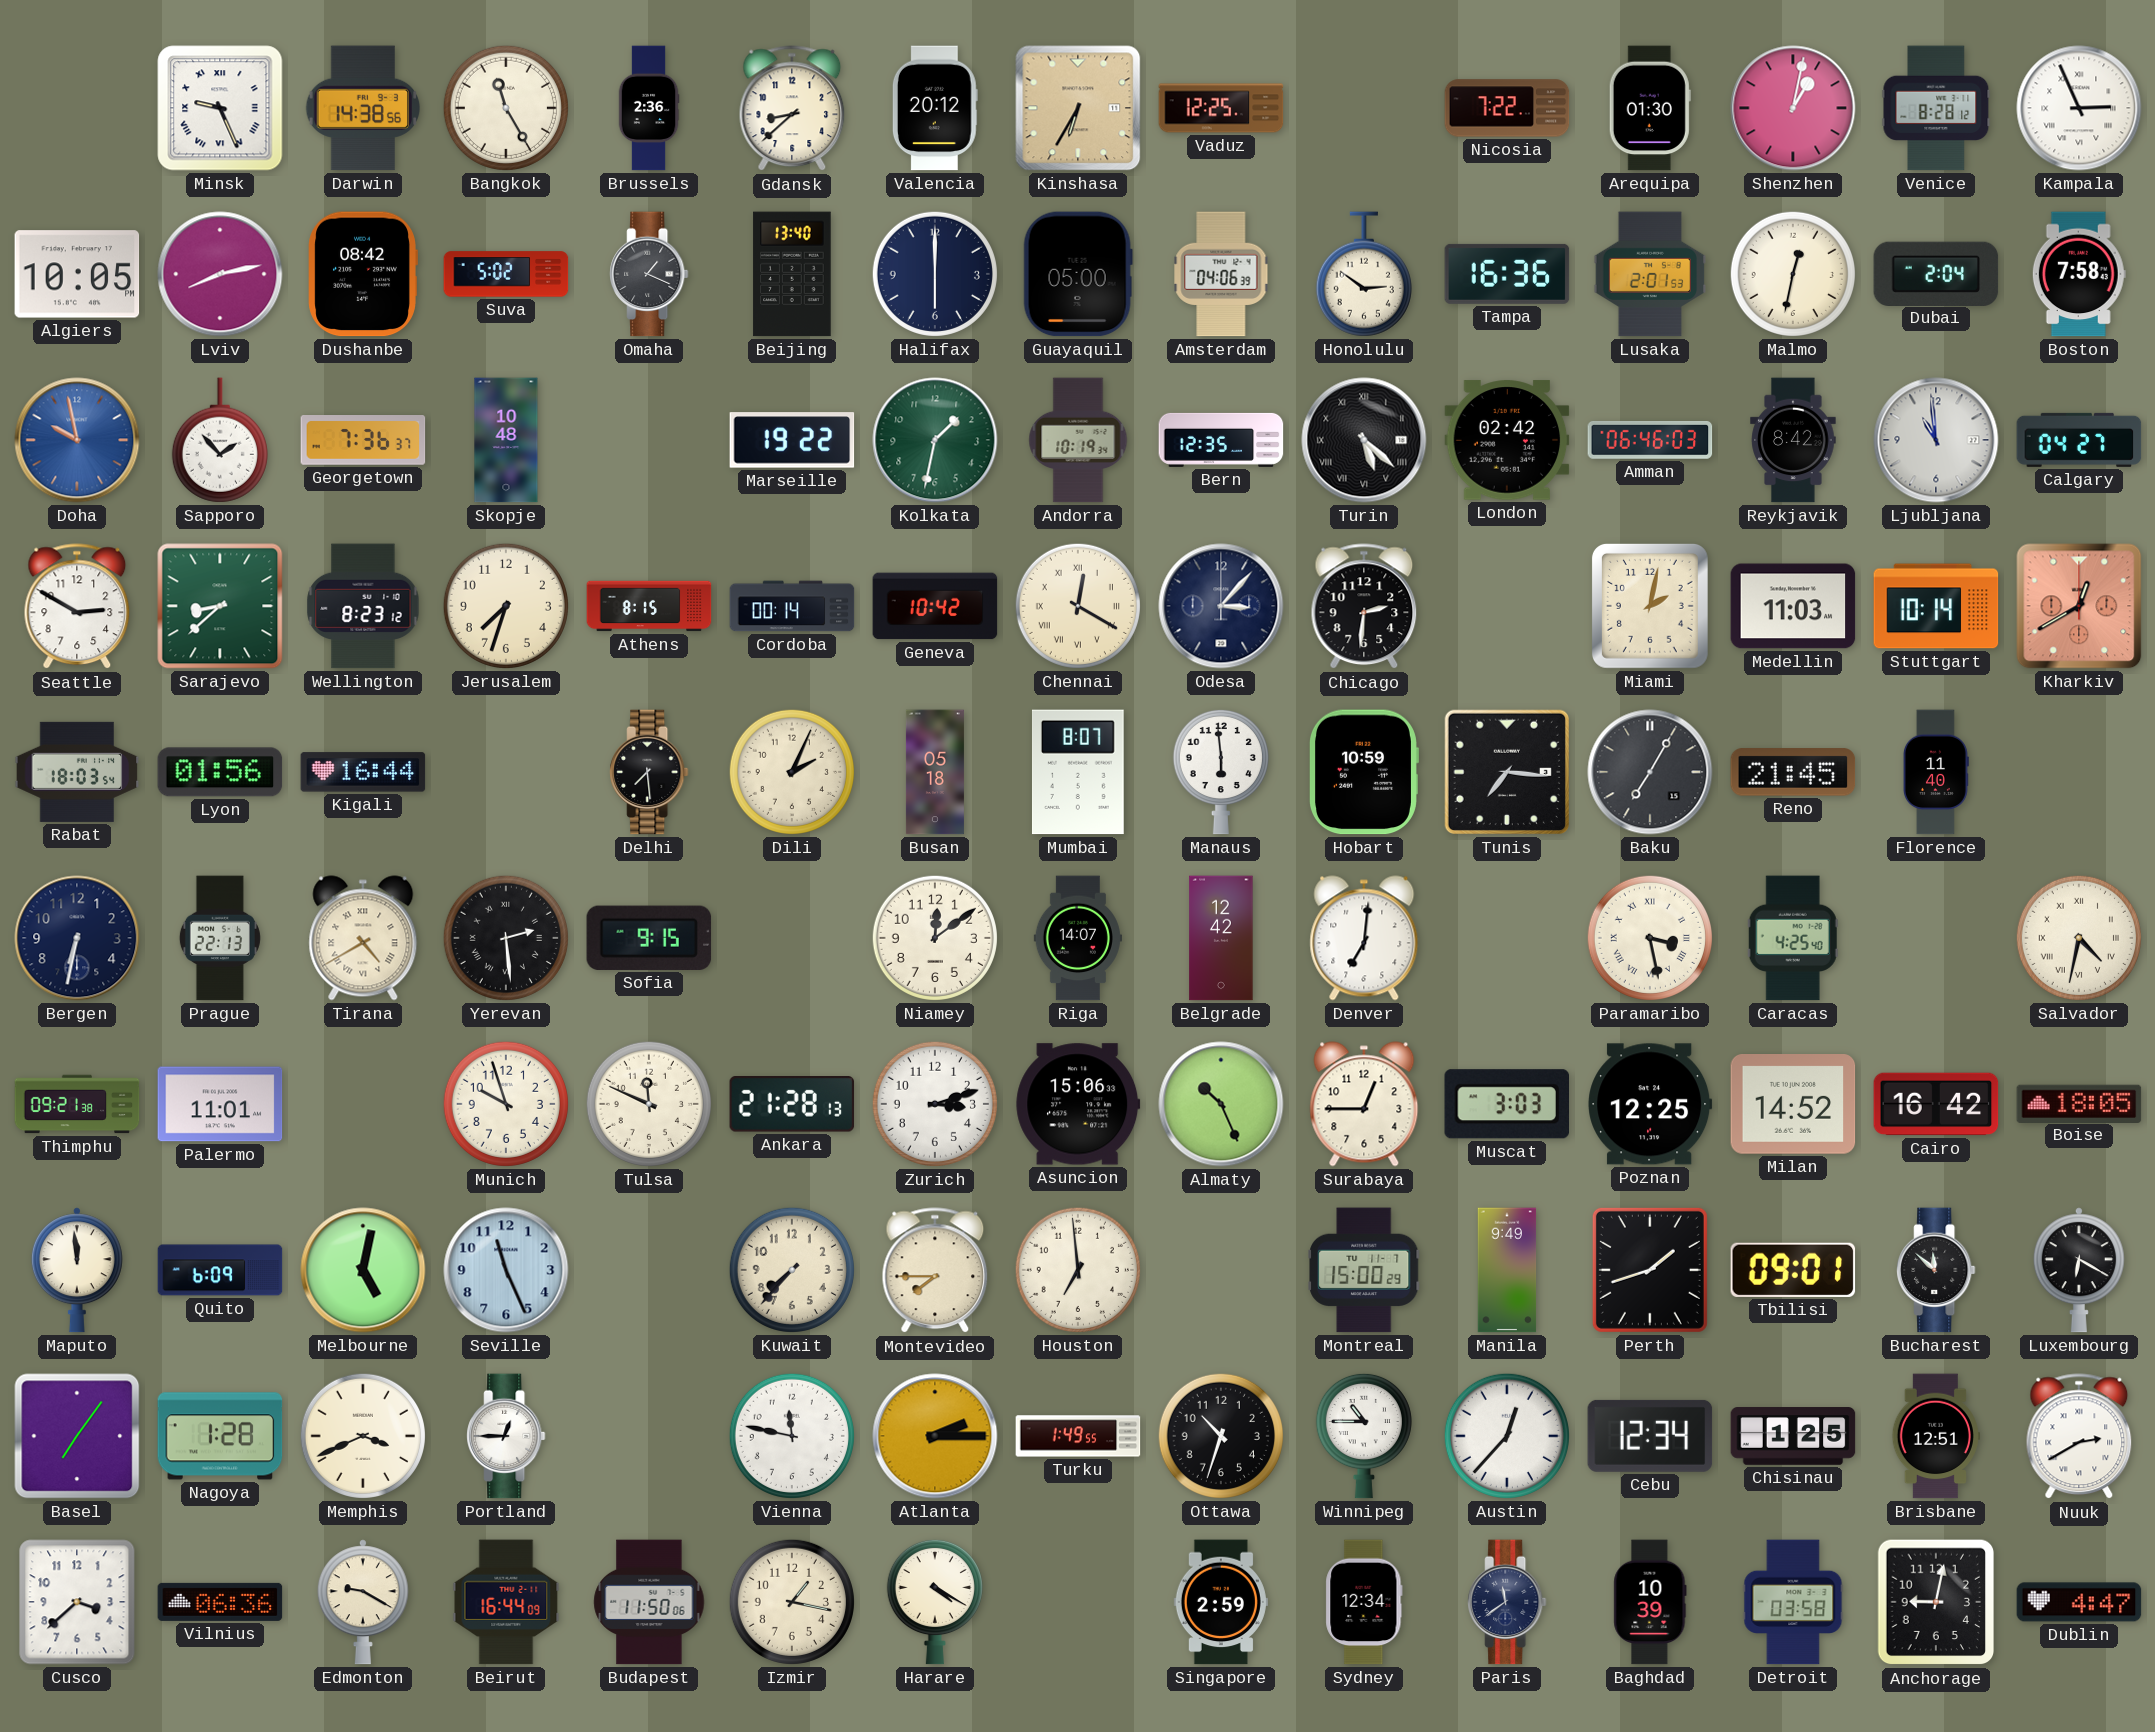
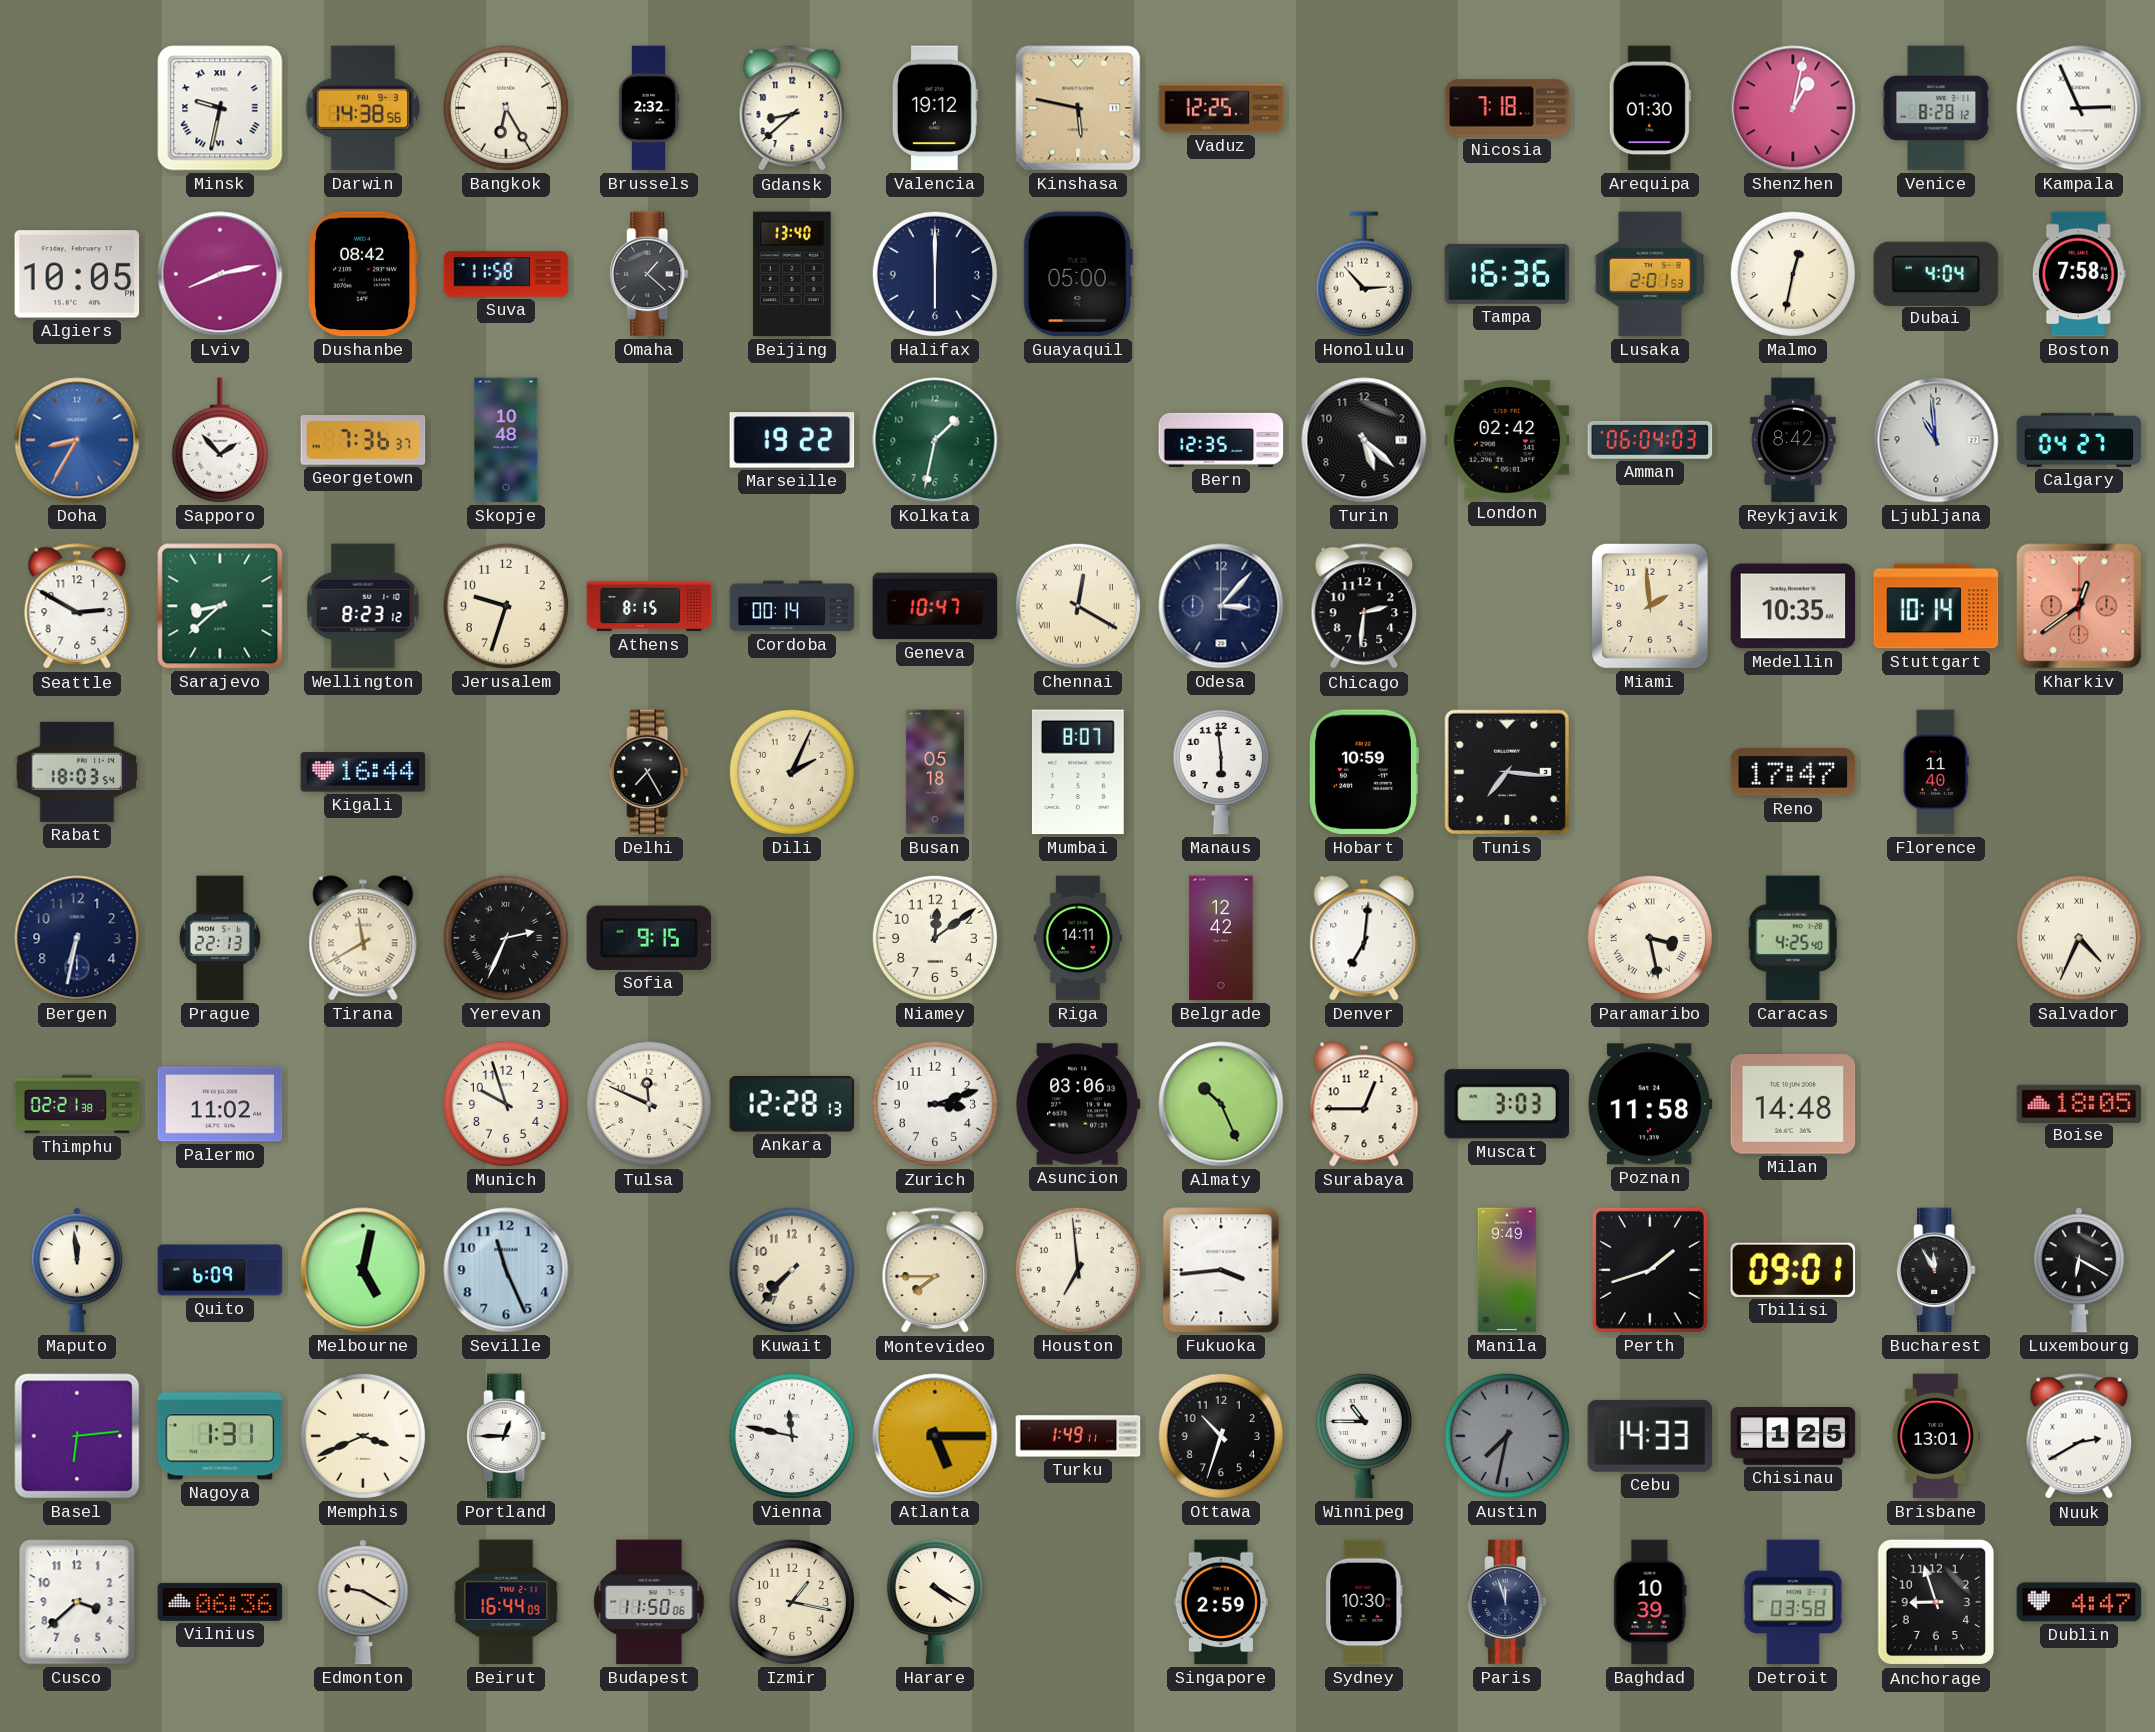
Minsk: 9:26 -> 9:32
Bangkok: 11:25 -> 6:25
Brussels: 2:36 -> 2:32
Valencia: 20:12 -> 19:12
Kinshasa: 6:35 -> 5:47
Nicosia: 7:22 -> 7:18
Suva: 5:02 -> 11:58
Omaha: 1:19 -> 1:22
Amsterdam: 04:06 -> none
Honolulu: 2:51 -> 2:53
Dubai: 2:04 -> 4:04
Doha: 9:58 -> 8:35
Andorra: 10:19 -> none
Turin numerals: Roman -> Arabic
Amman: 06:46 -> 06:04
Jerusalem: 7:33 -> 9:33
Geneva: 10:42 -> 10:47
Miami: 2:02 -> 1:59
Medellin: 11:03 -> 10:35
Kharkiv: 12:40 -> 12:39
Lyon: 01:56 -> none
Delhi: 7:29 -> 7:25
Baku: 7:05 -> none
Reno: 21:45 -> 17:47
Tirana: 4:40 -> 11:40
Yerevan: 2:29 -> 2:34
Riga: 14:07 -> 14:11
Salvador: 4:32 -> 4:34
Thimphu: 09:21 -> 02:21
Palermo: 11:01 -> 11:02
Ankara: 21:28 -> 12:28
Asuncion: 15:06 -> 03:06
Poznan: 12:25 -> 11:58
Milan: 14:52 -> 14:48
Cairo: 16:42 -> none
Fukuoka: none -> 3:44
Montreal: 15:00 -> none
Bucharest: 11:52 -> 11:55
Basel: 7:06 -> 6:14
Nagoya: 1:28 -> 1:31
Atlanta: 2:15 -> 5:15
Turku: 1:49:55 -> 1:49:11
Austin: 12:37 -> 7:32
Austin dial: white -> grey
Cebu: 12:34 -> 14:33
Brisbane: 12:51 -> 13:01
Sydney: 12:34 -> 10:30
Paris: 11:39 -> 11:57
Anchorage: 9:02 -> 8:57
